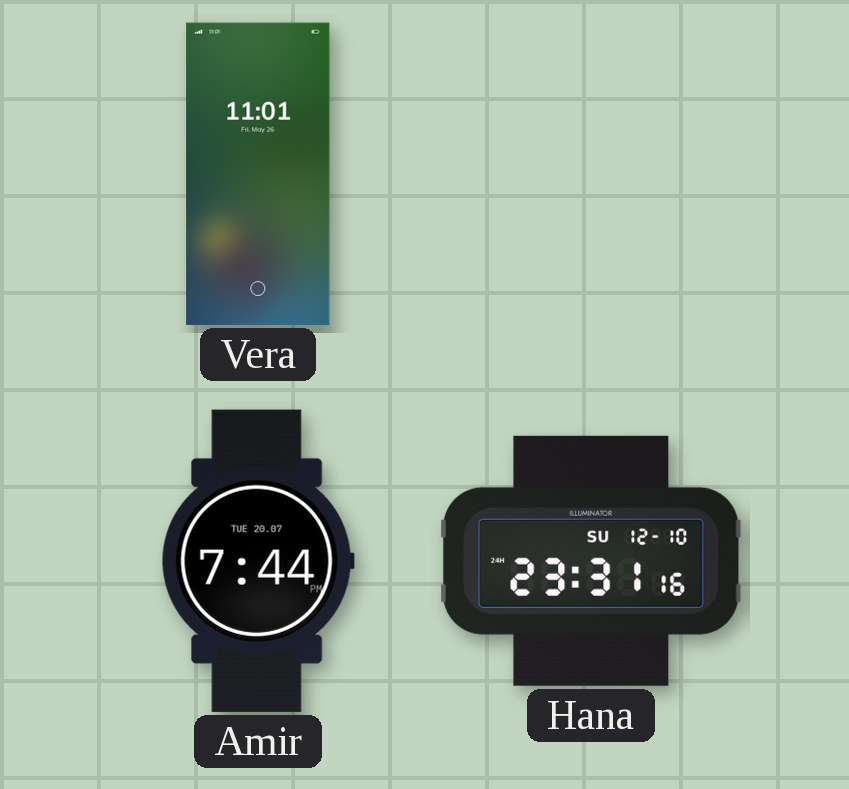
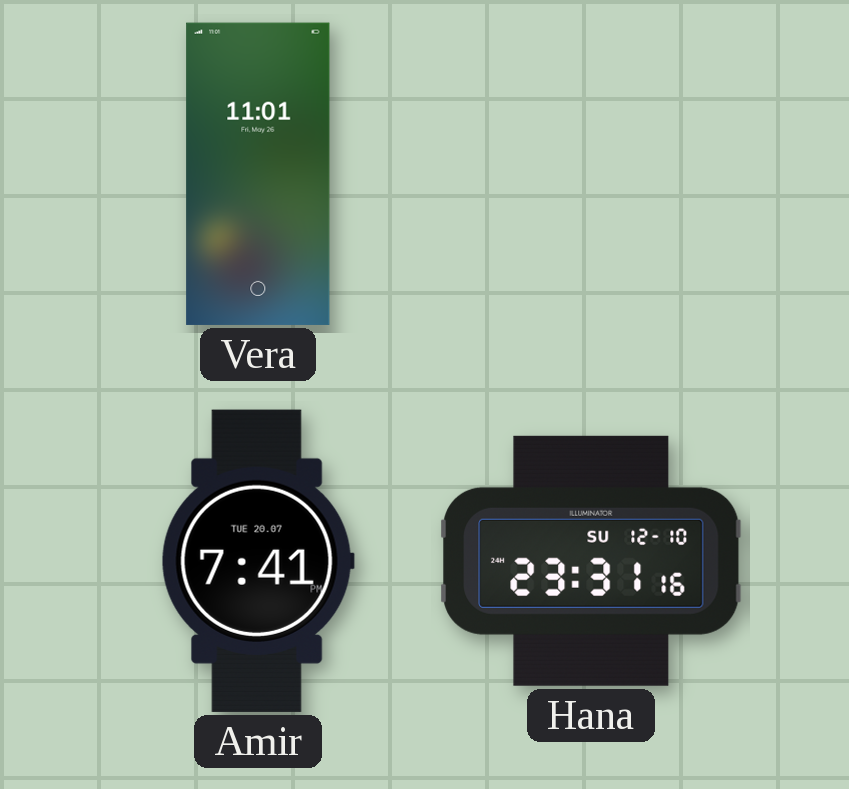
Amir: 7:44 -> 7:41
